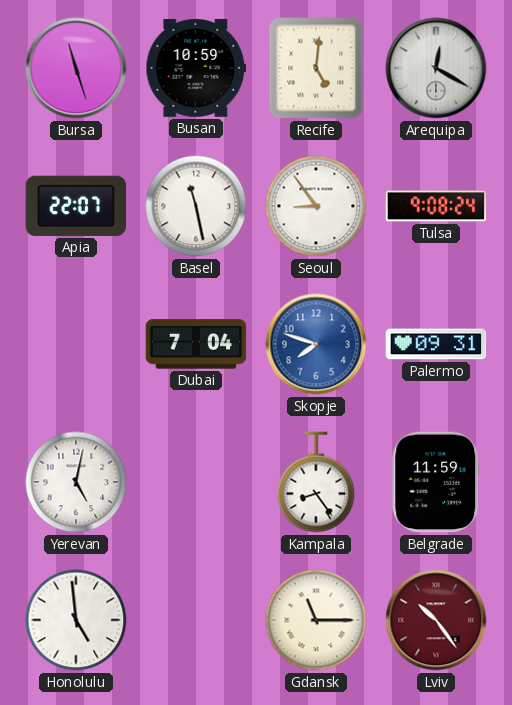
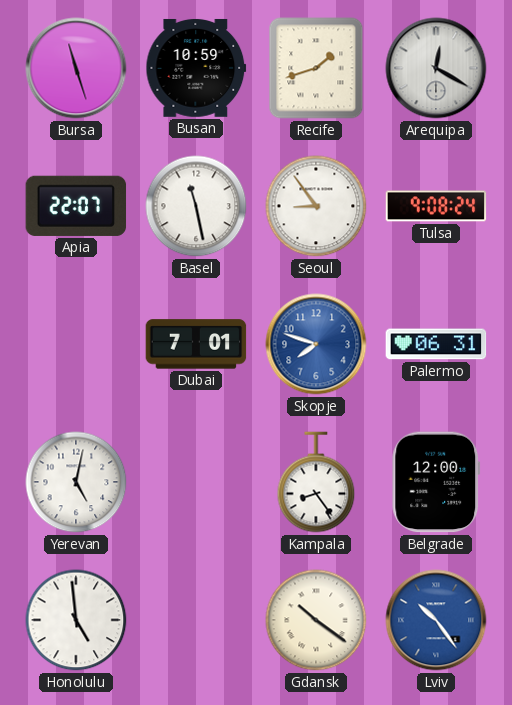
Recife: 5:01 -> 1:42
Dubai: 7:04 -> 7:01
Palermo: 09:31 -> 06:31
Belgrade: 11:59 -> 12:00
Gdansk: 11:15 -> 10:21
Lviv dial: burgundy -> blue
